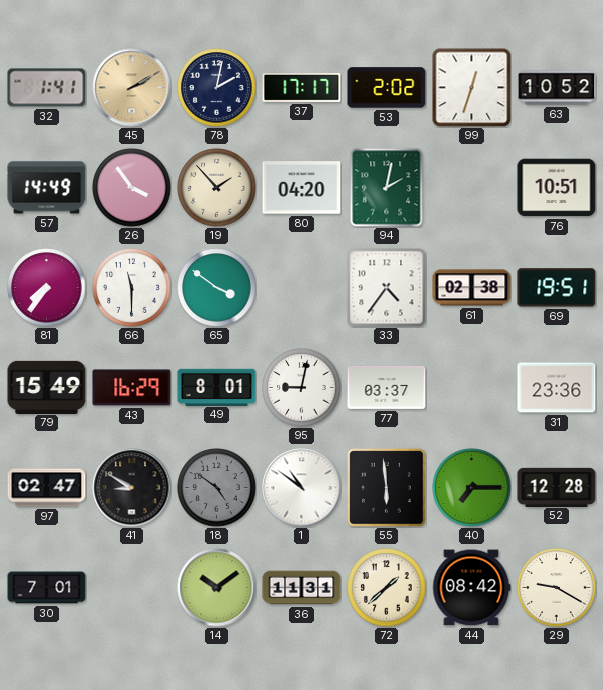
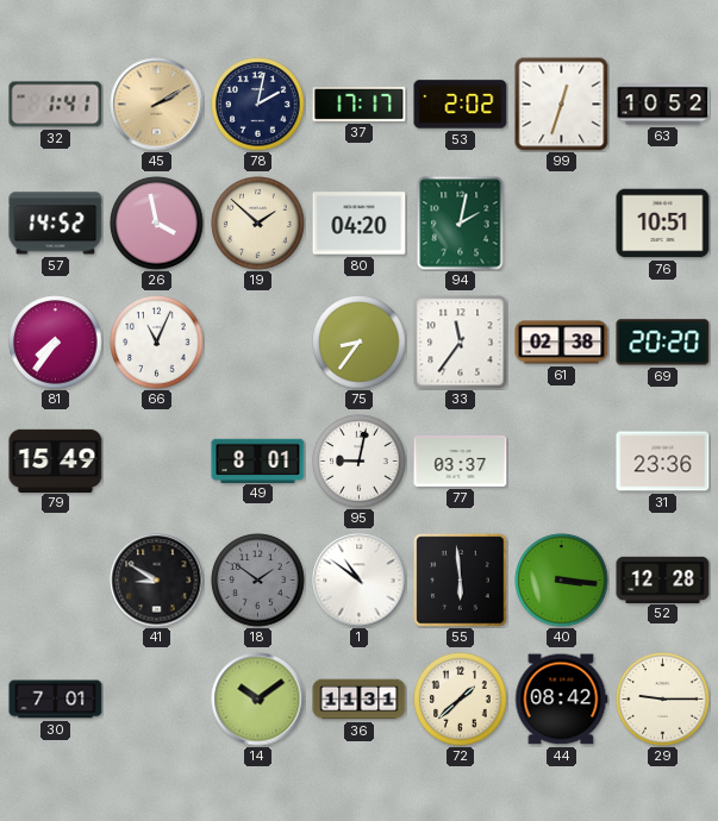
57: 14:49 -> 14:52
26: 3:54 -> 3:58
19: 1:53 -> 1:52
66: 11:30 -> 11:04
65: 3:51 -> none
75: none -> 8:36
33: 4:36 -> 11:36
69: 19:51 -> 20:20
43: 16:29 -> none
97: 02:47 -> none
18: 4:51 -> 1:51
40: 7:15 -> 3:16
29: 9:20 -> 9:15
